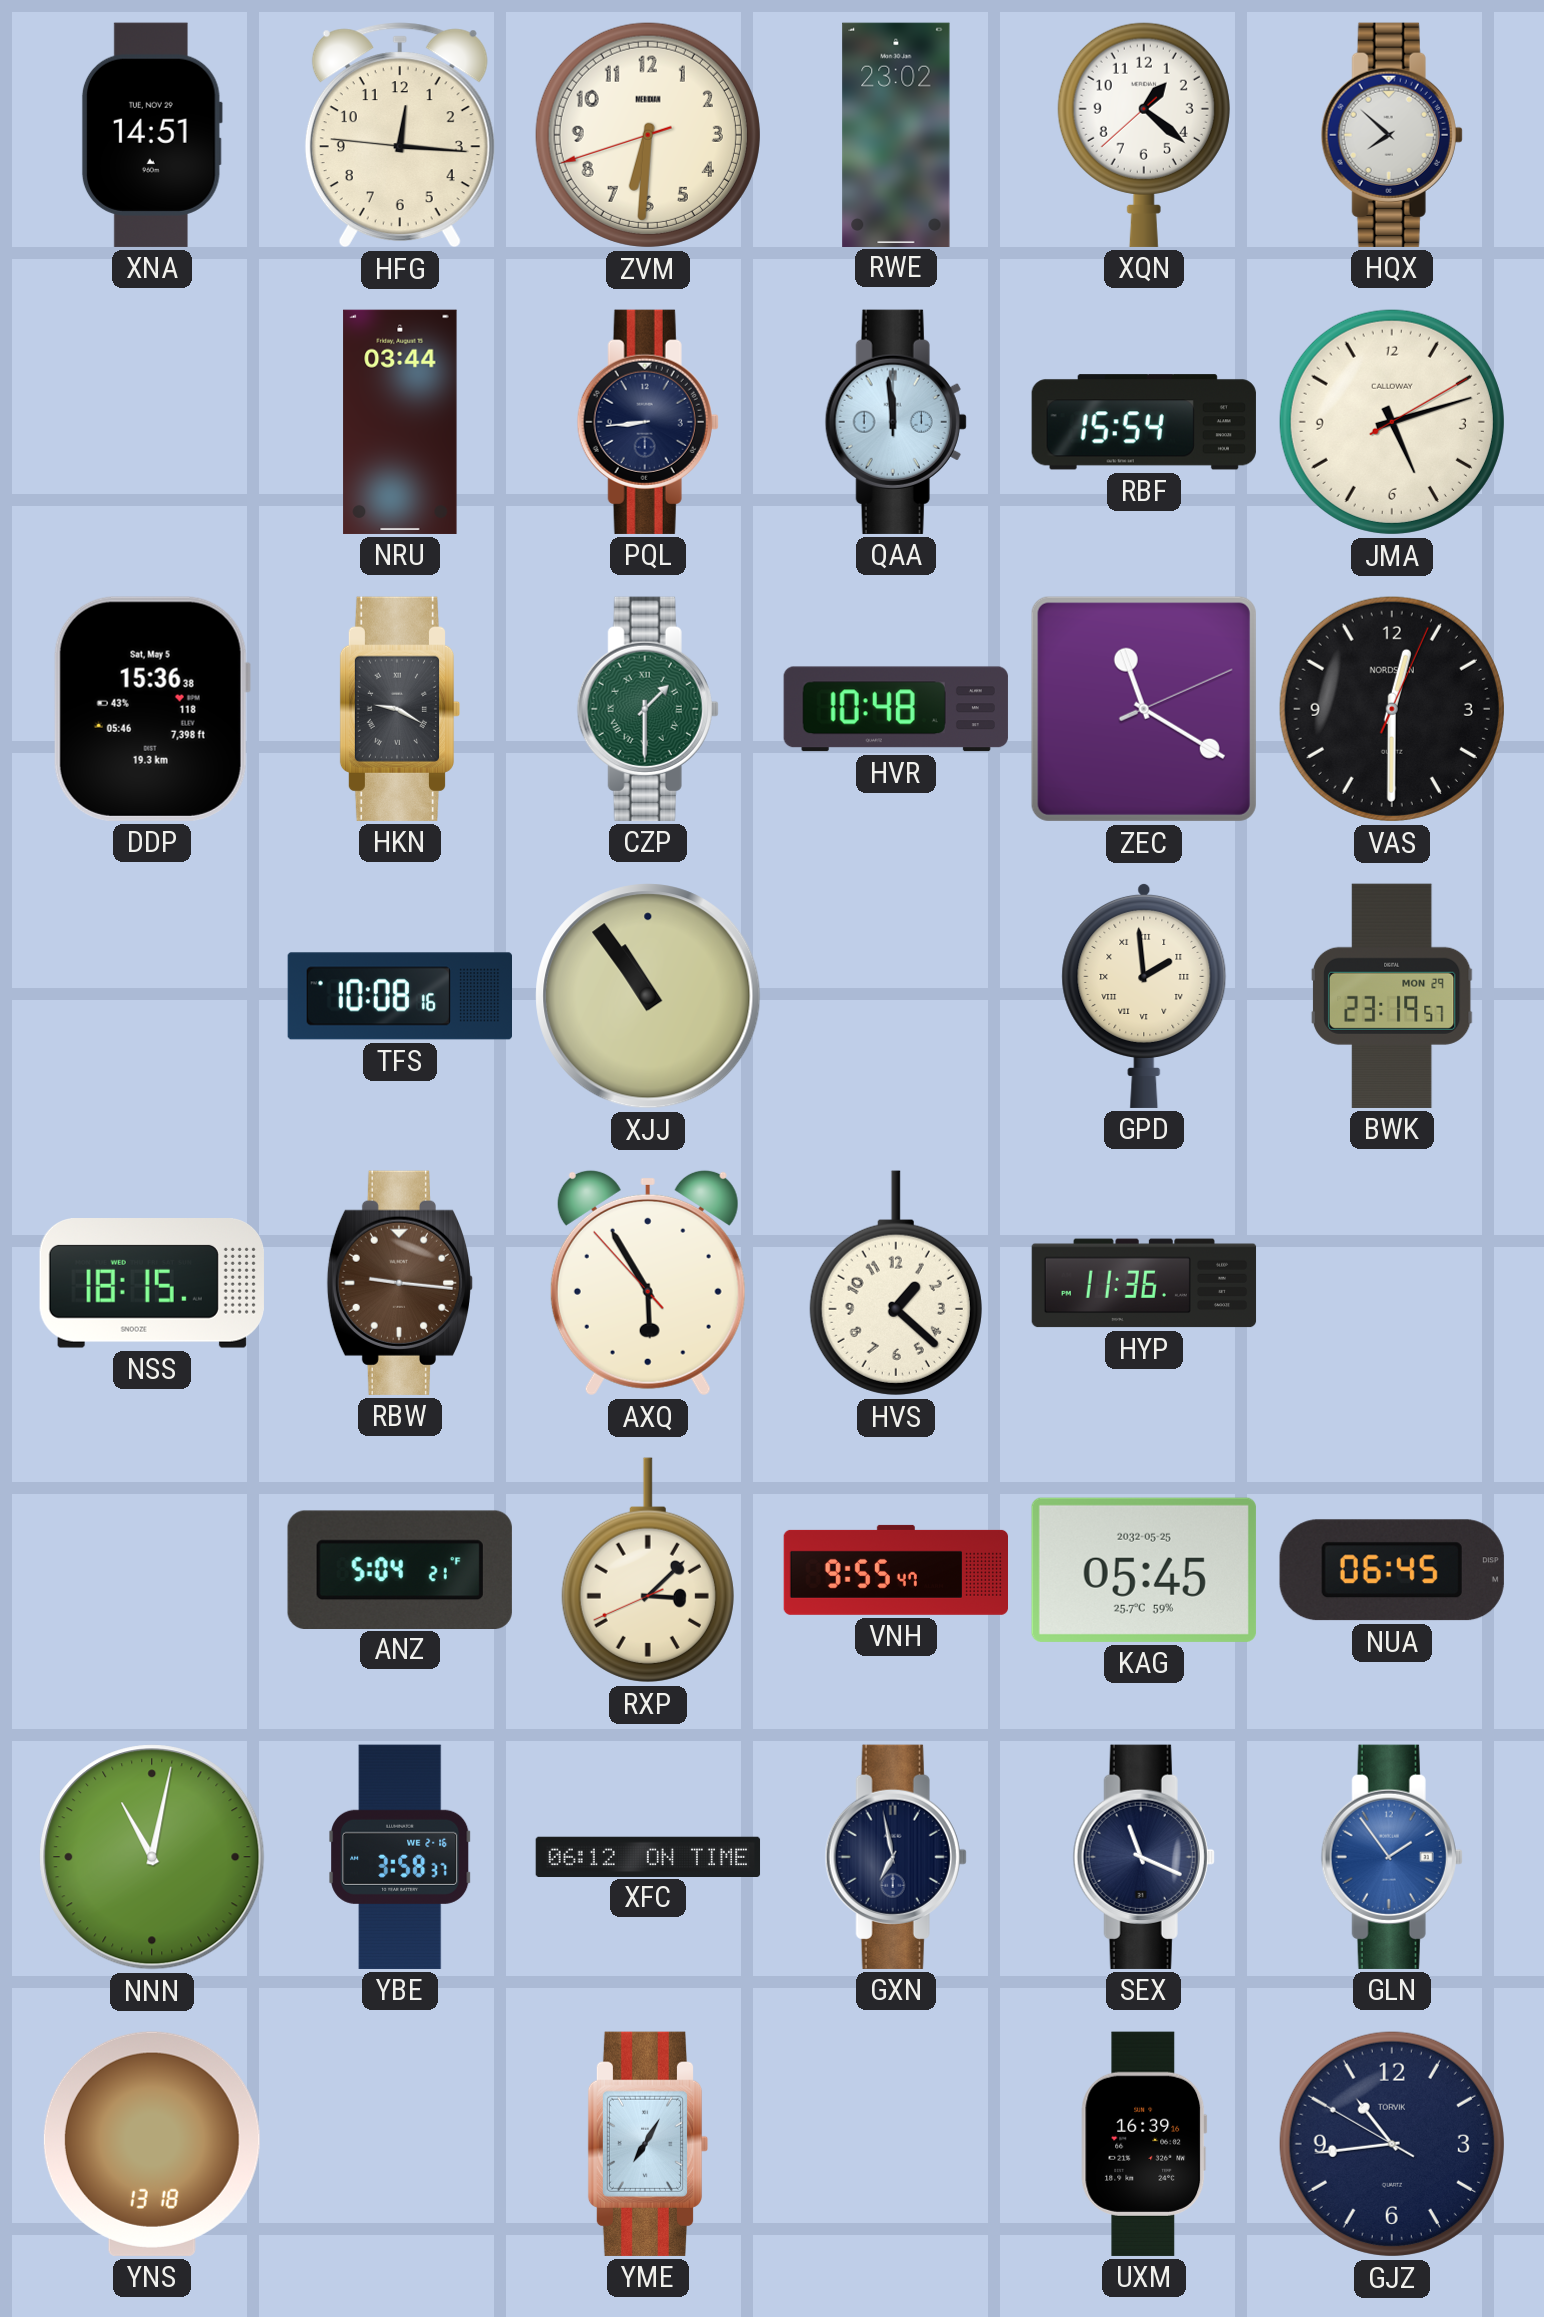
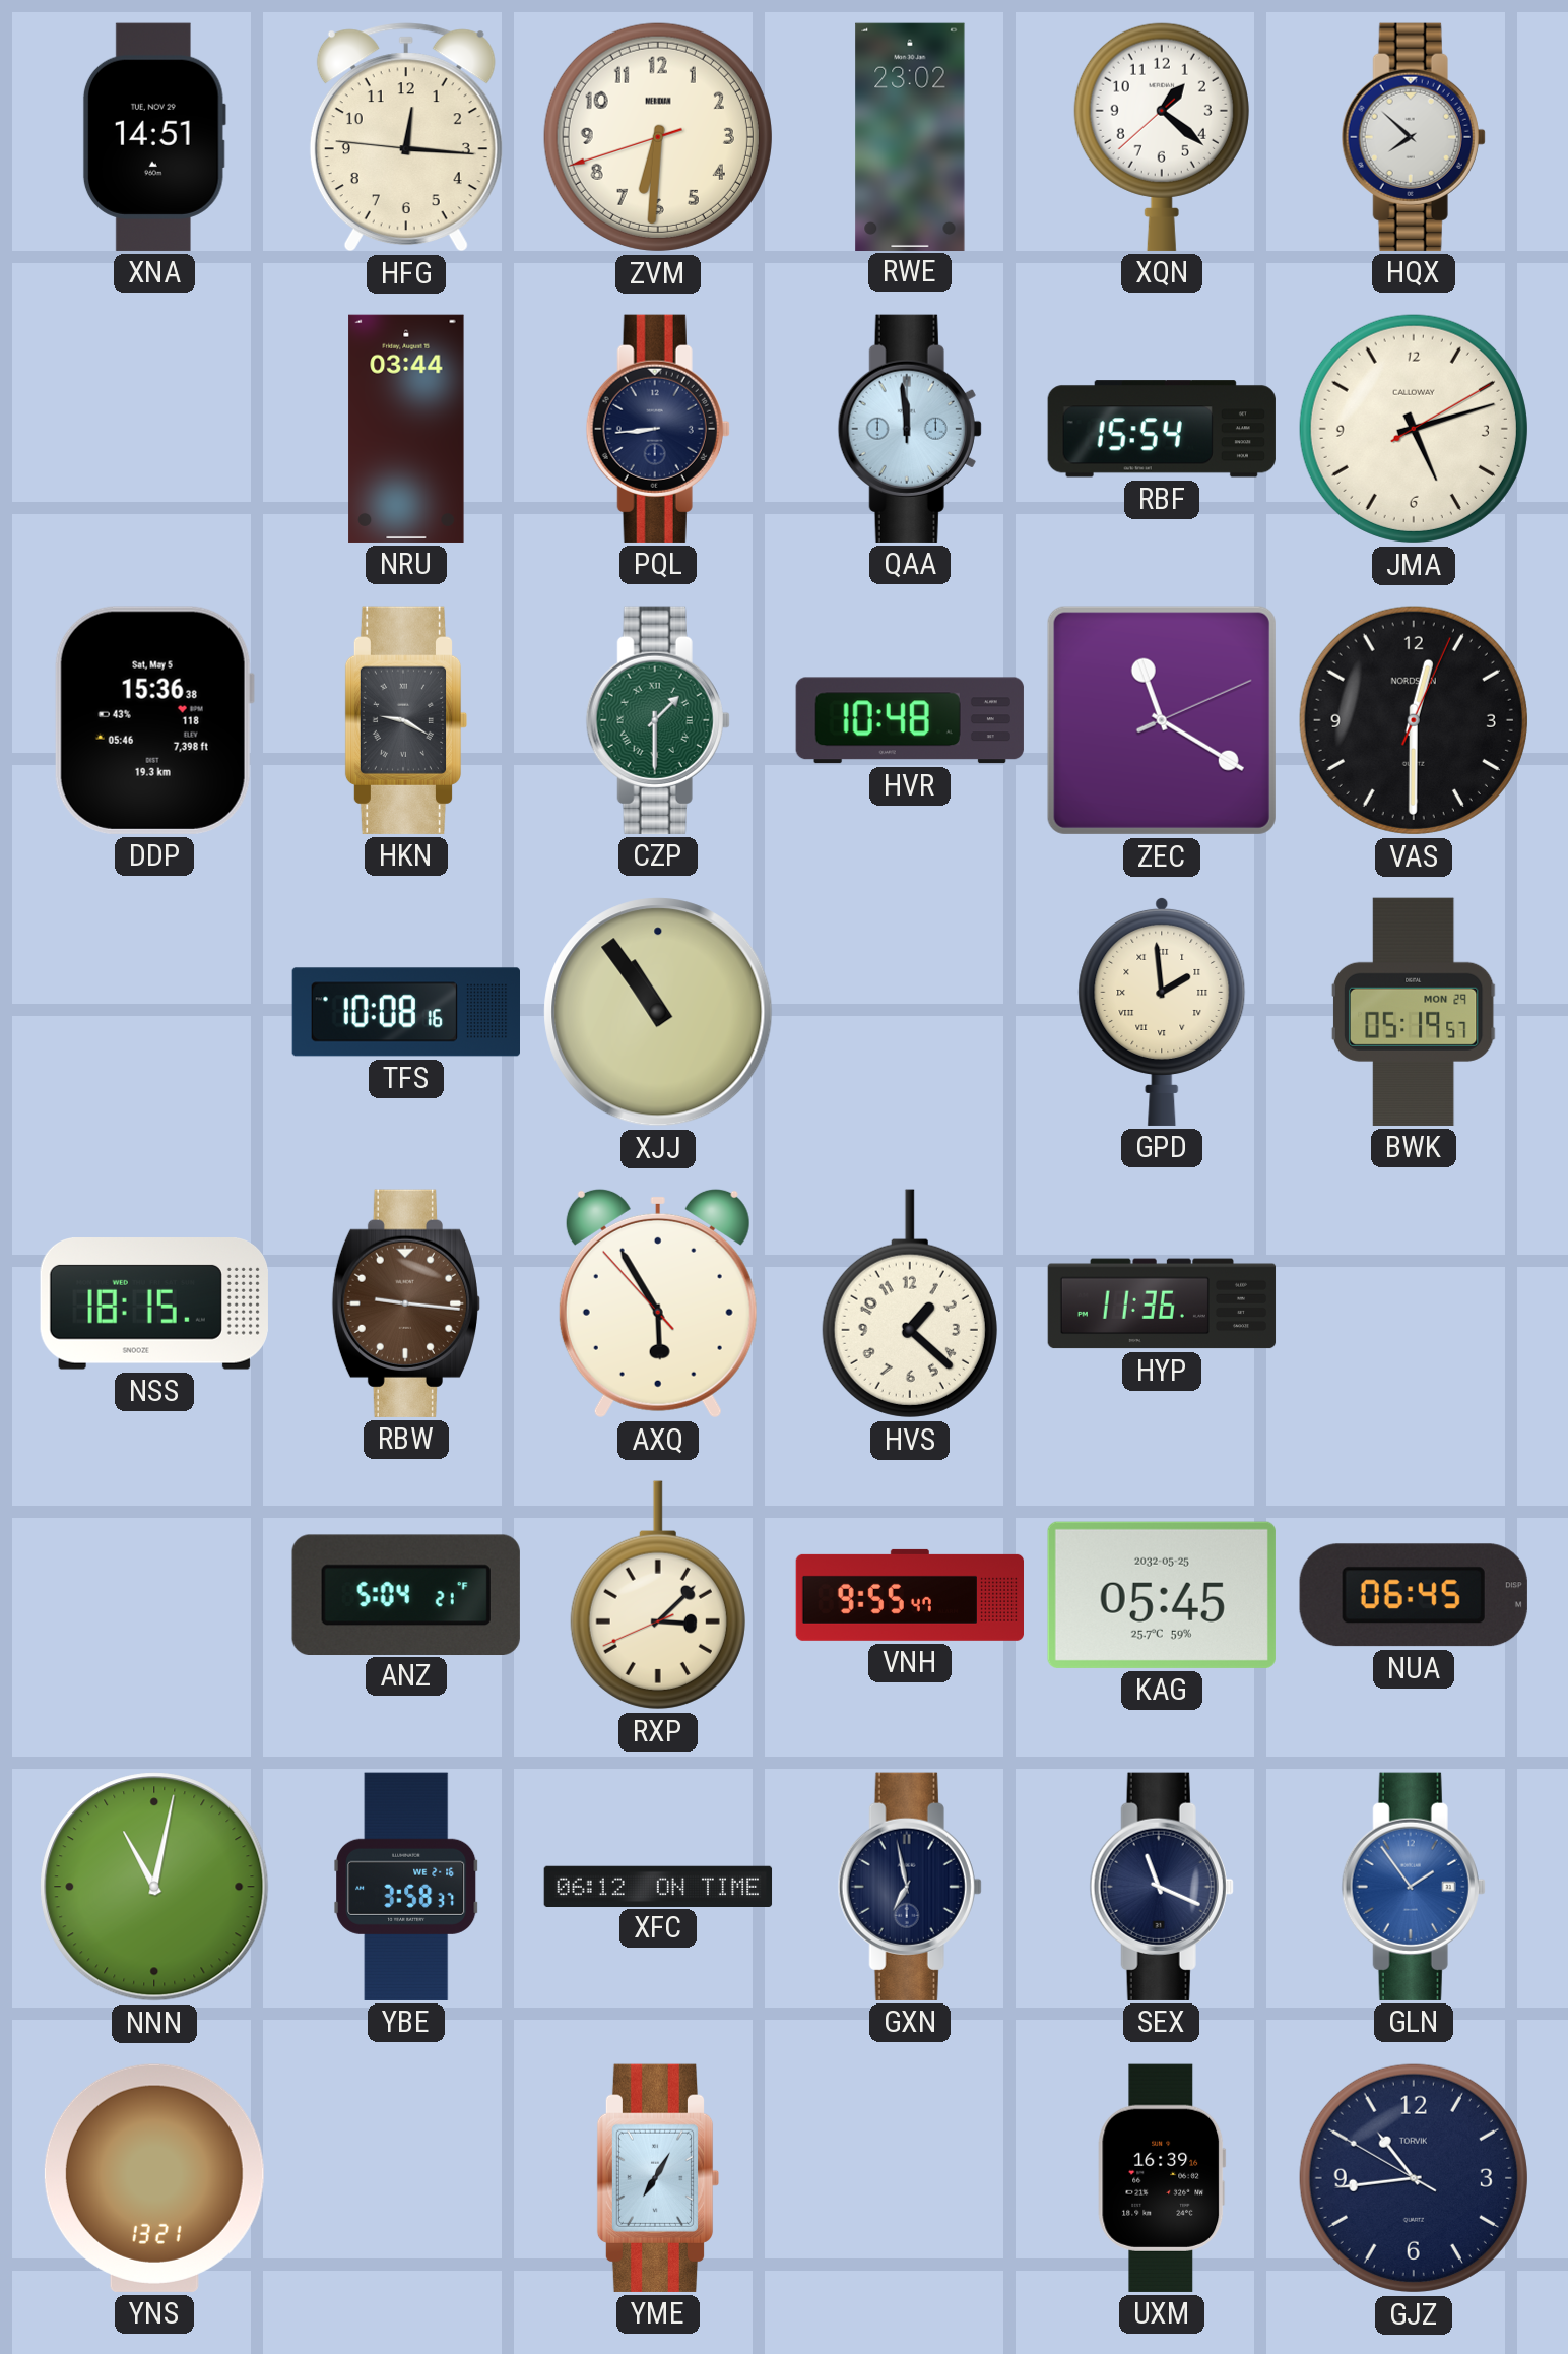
BWK: 23:19 -> 05:19
YNS: 13:18 -> 13:21
